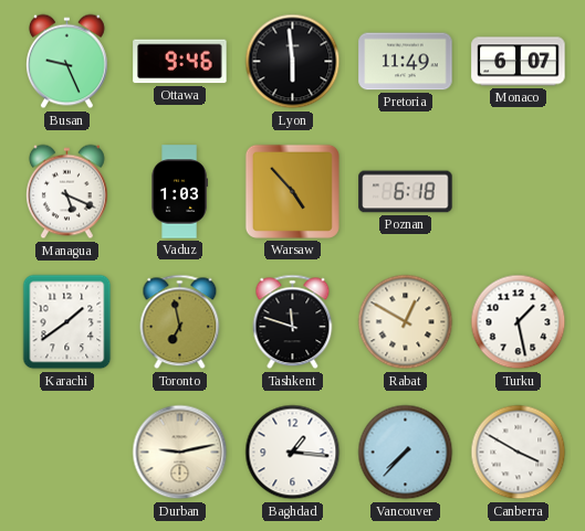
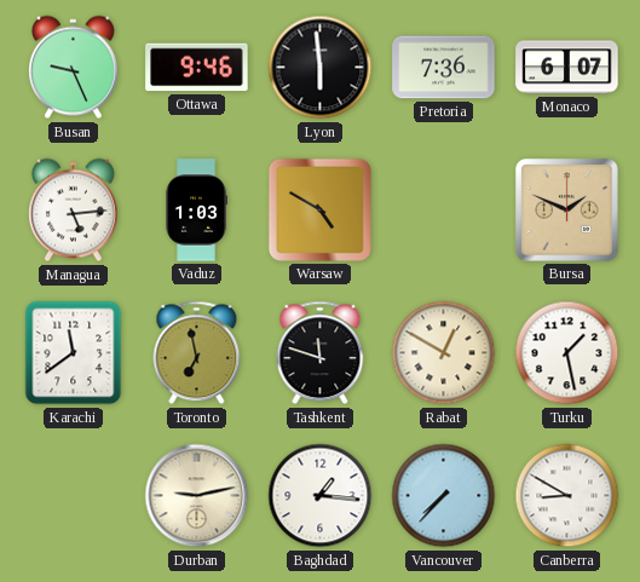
Pretoria: 11:49 -> 7:36
Managua: 5:19 -> 5:14
Warsaw: 4:53 -> 4:50
Poznan: 6:18 -> none
Bursa: none -> 1:49
Karachi: 1:39 -> 11:39
Canberra: 3:50 -> 8:50
